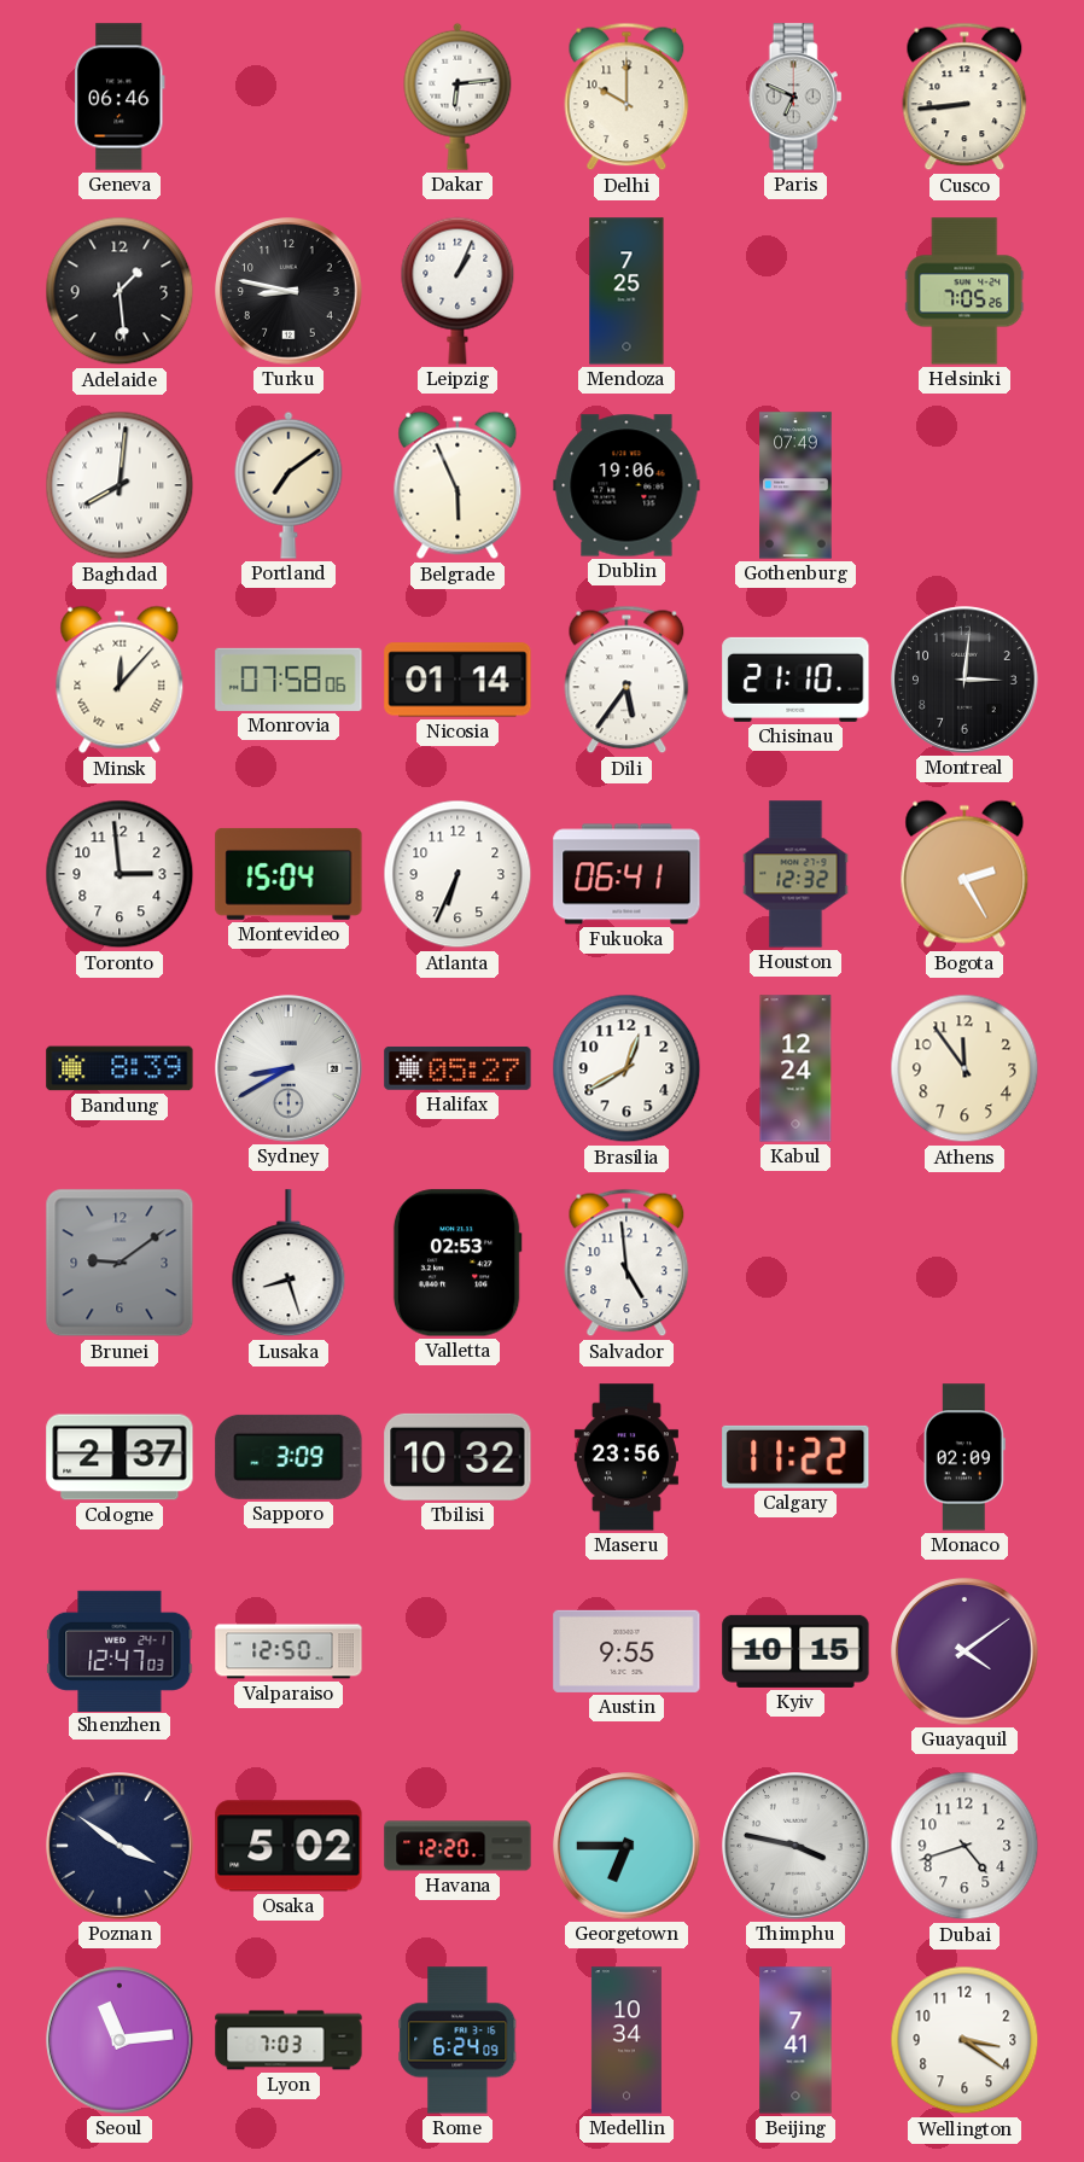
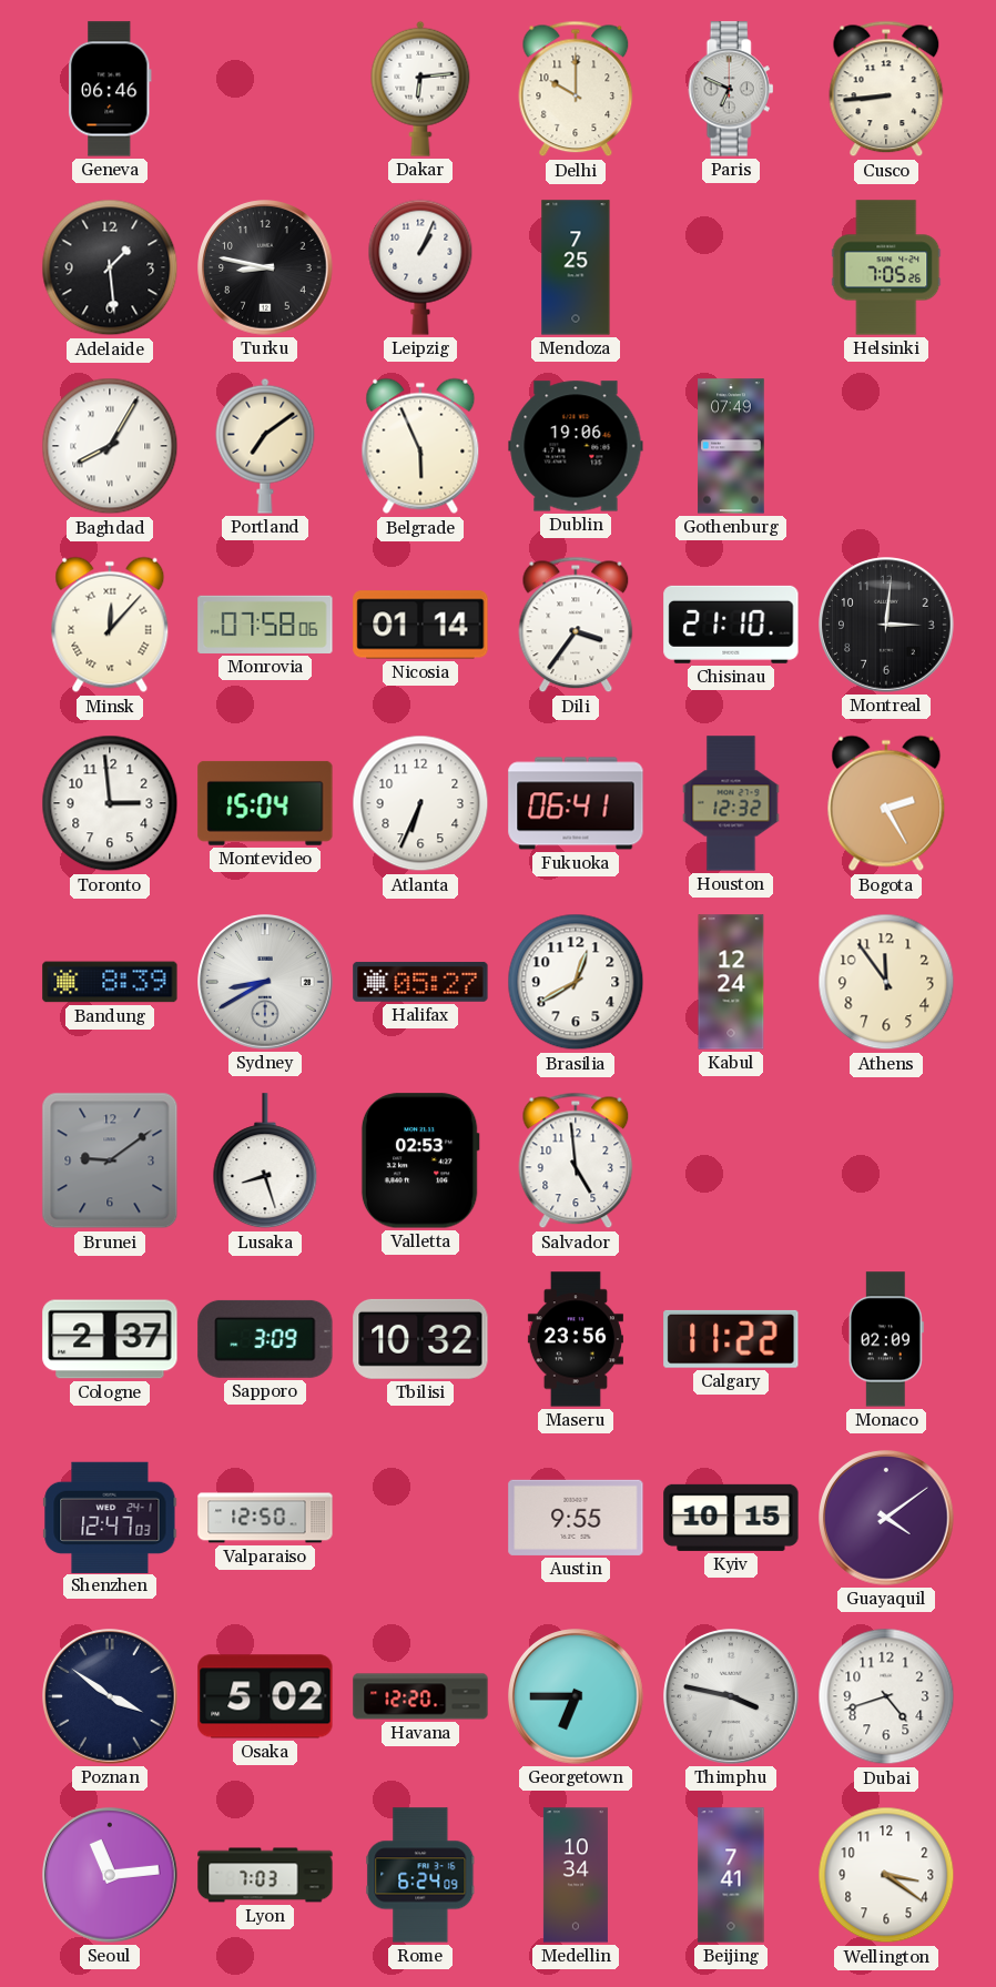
Baghdad: 8:01 -> 8:05
Dili: 5:36 -> 3:36
